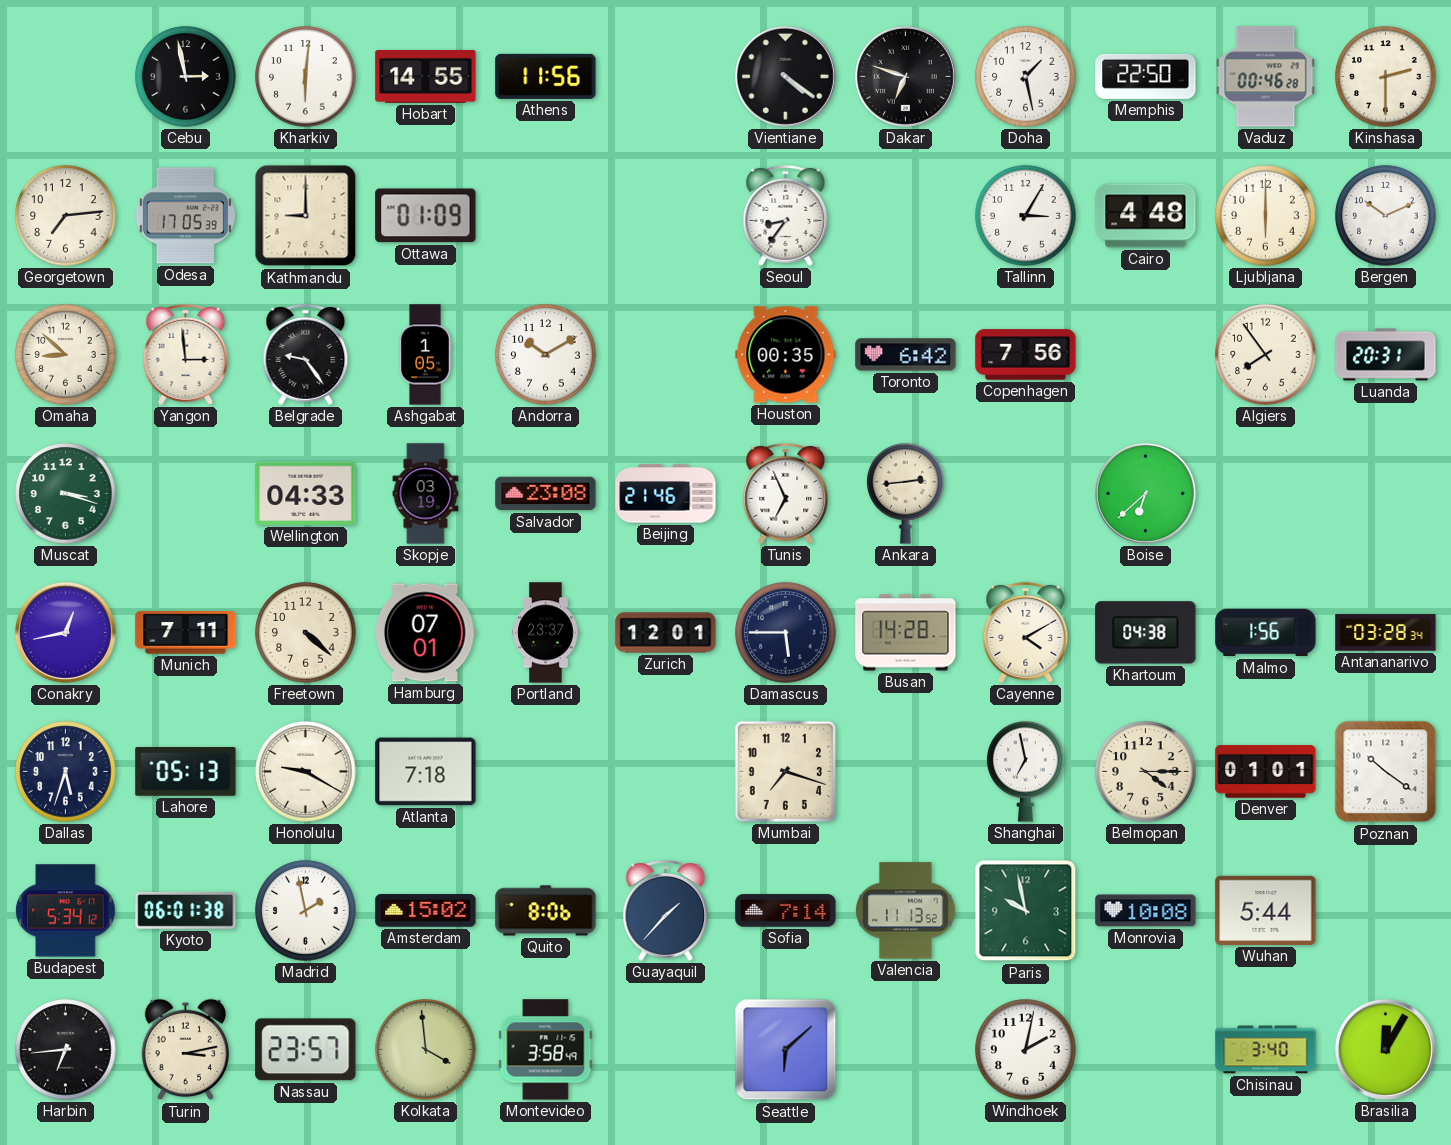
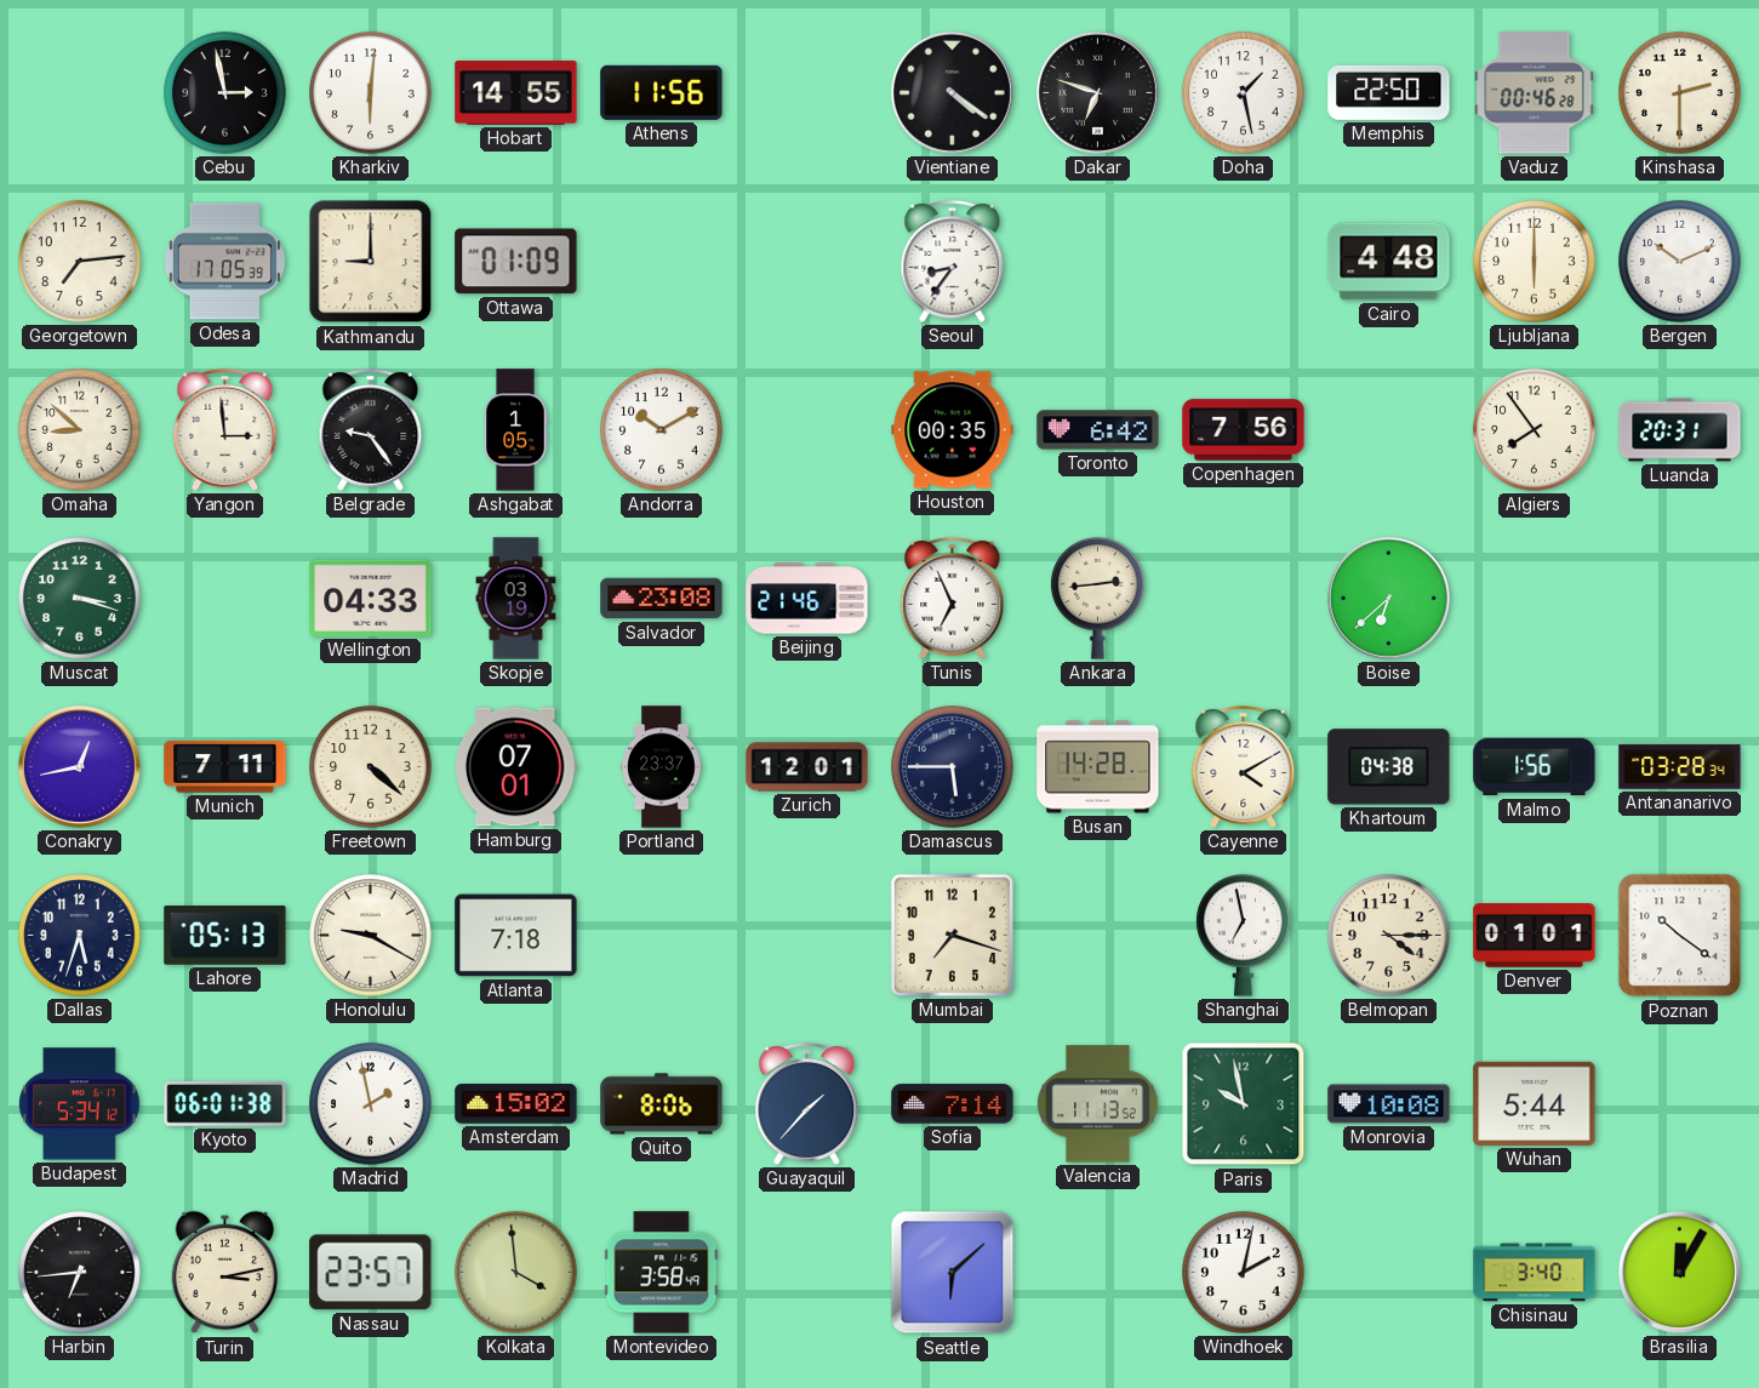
Tallinn: 3:05 -> none
